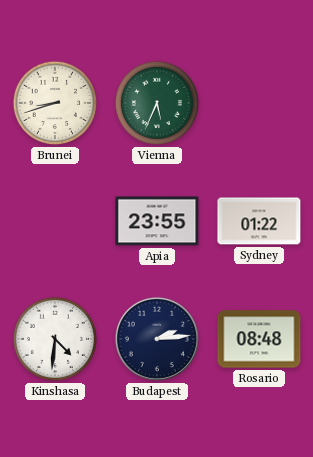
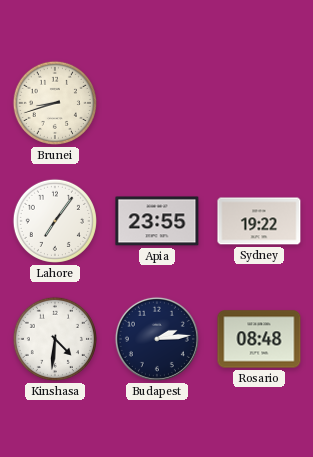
Vienna: 5:34 -> none
Lahore: none -> 7:06
Sydney: 01:22 -> 19:22
